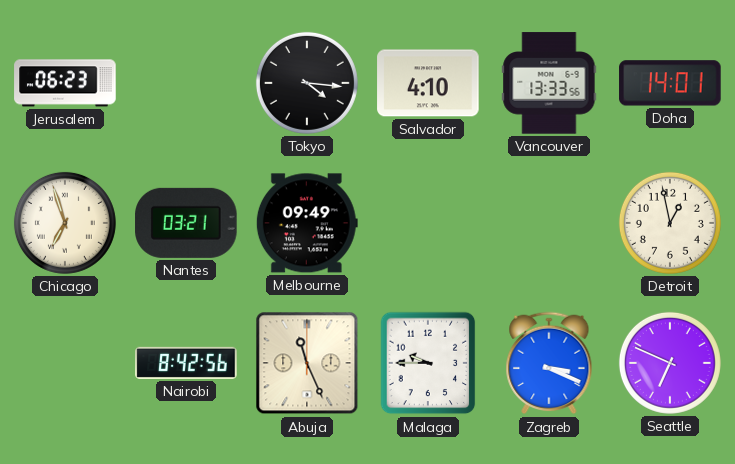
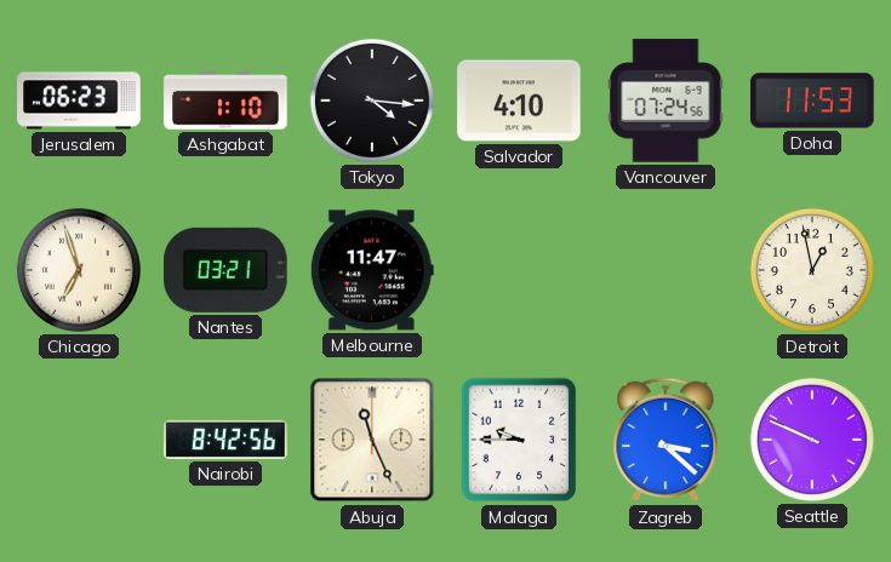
Ashgabat: none -> 1:10
Vancouver: 13:33 -> 07:24
Doha: 14:01 -> 11:53
Melbourne: 09:49 -> 11:47
Zagreb: 3:19 -> 3:22
Seattle: 6:49 -> 9:49
